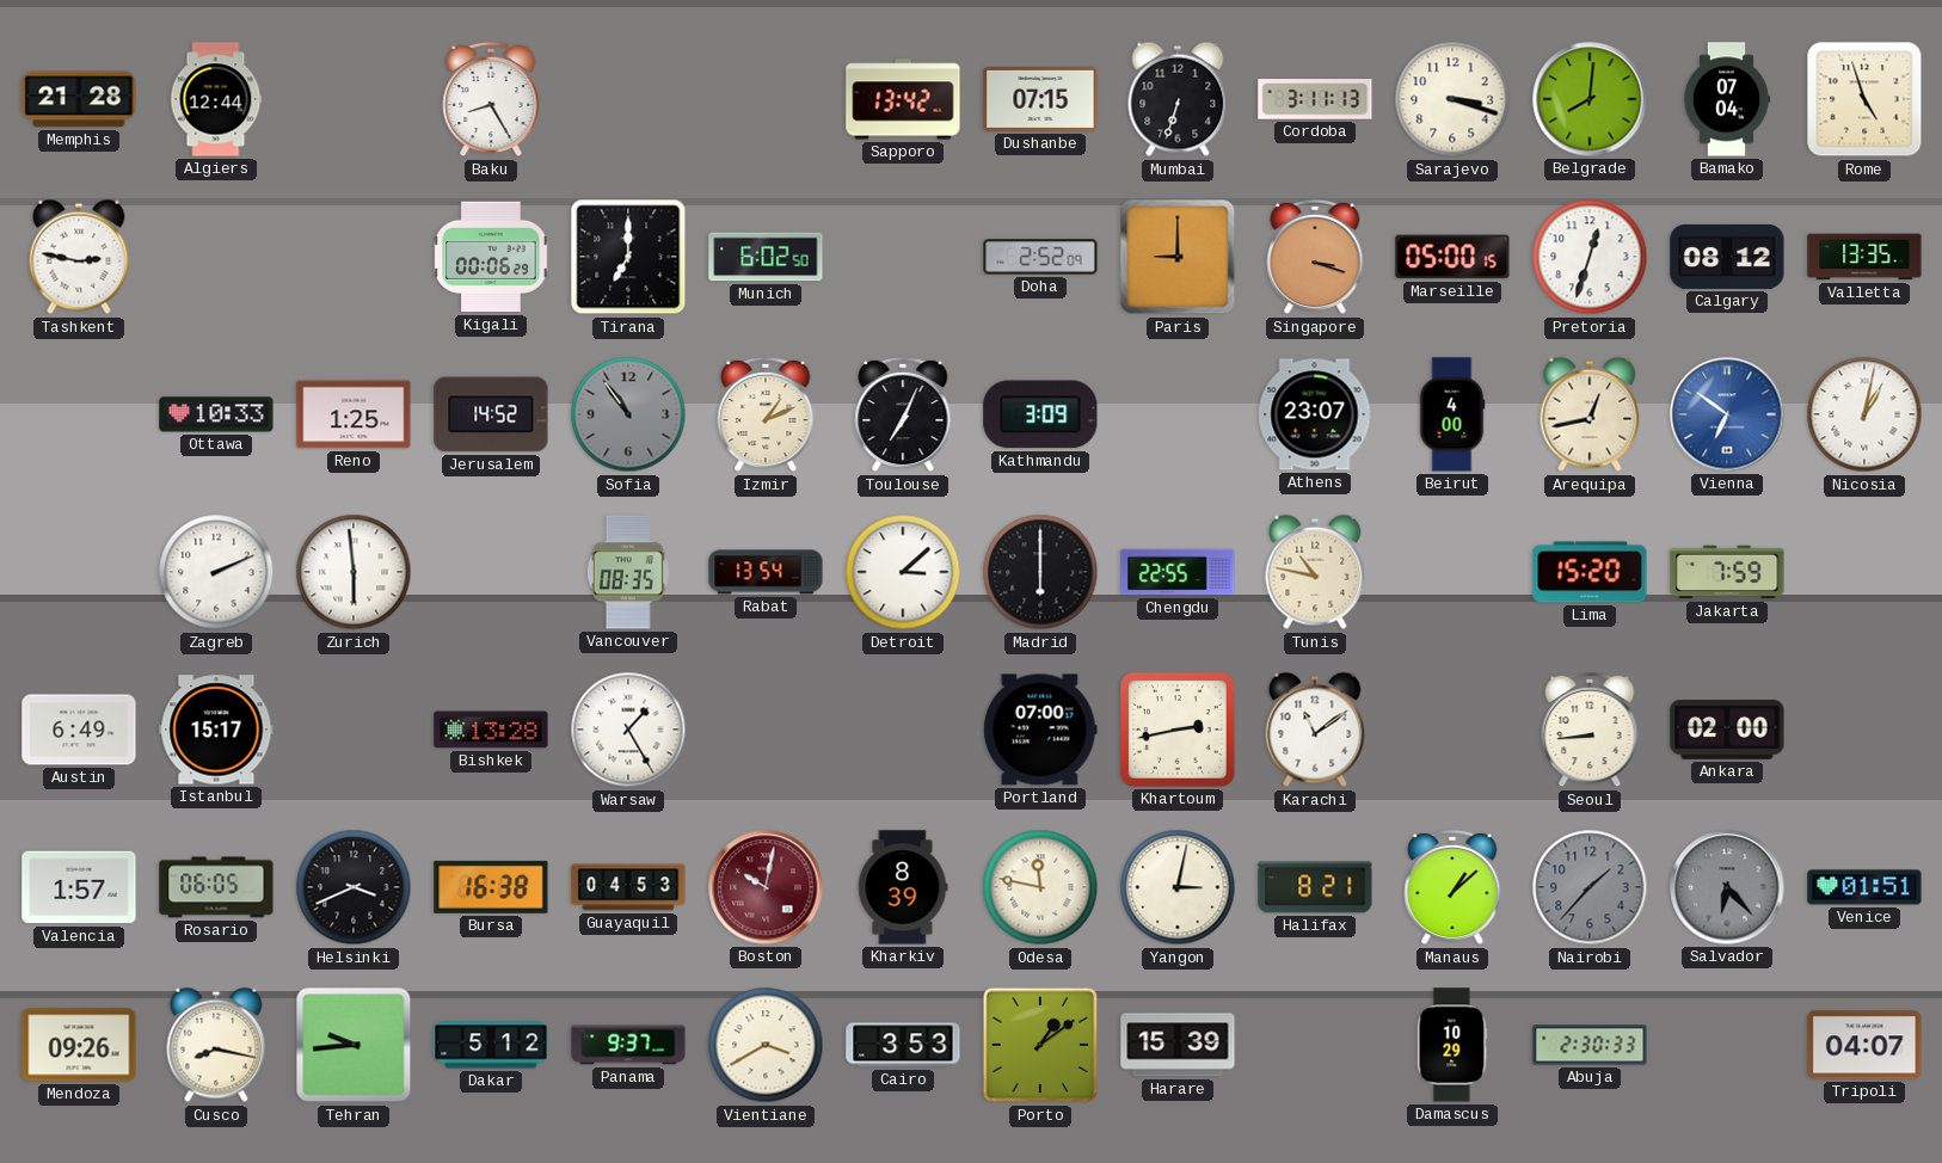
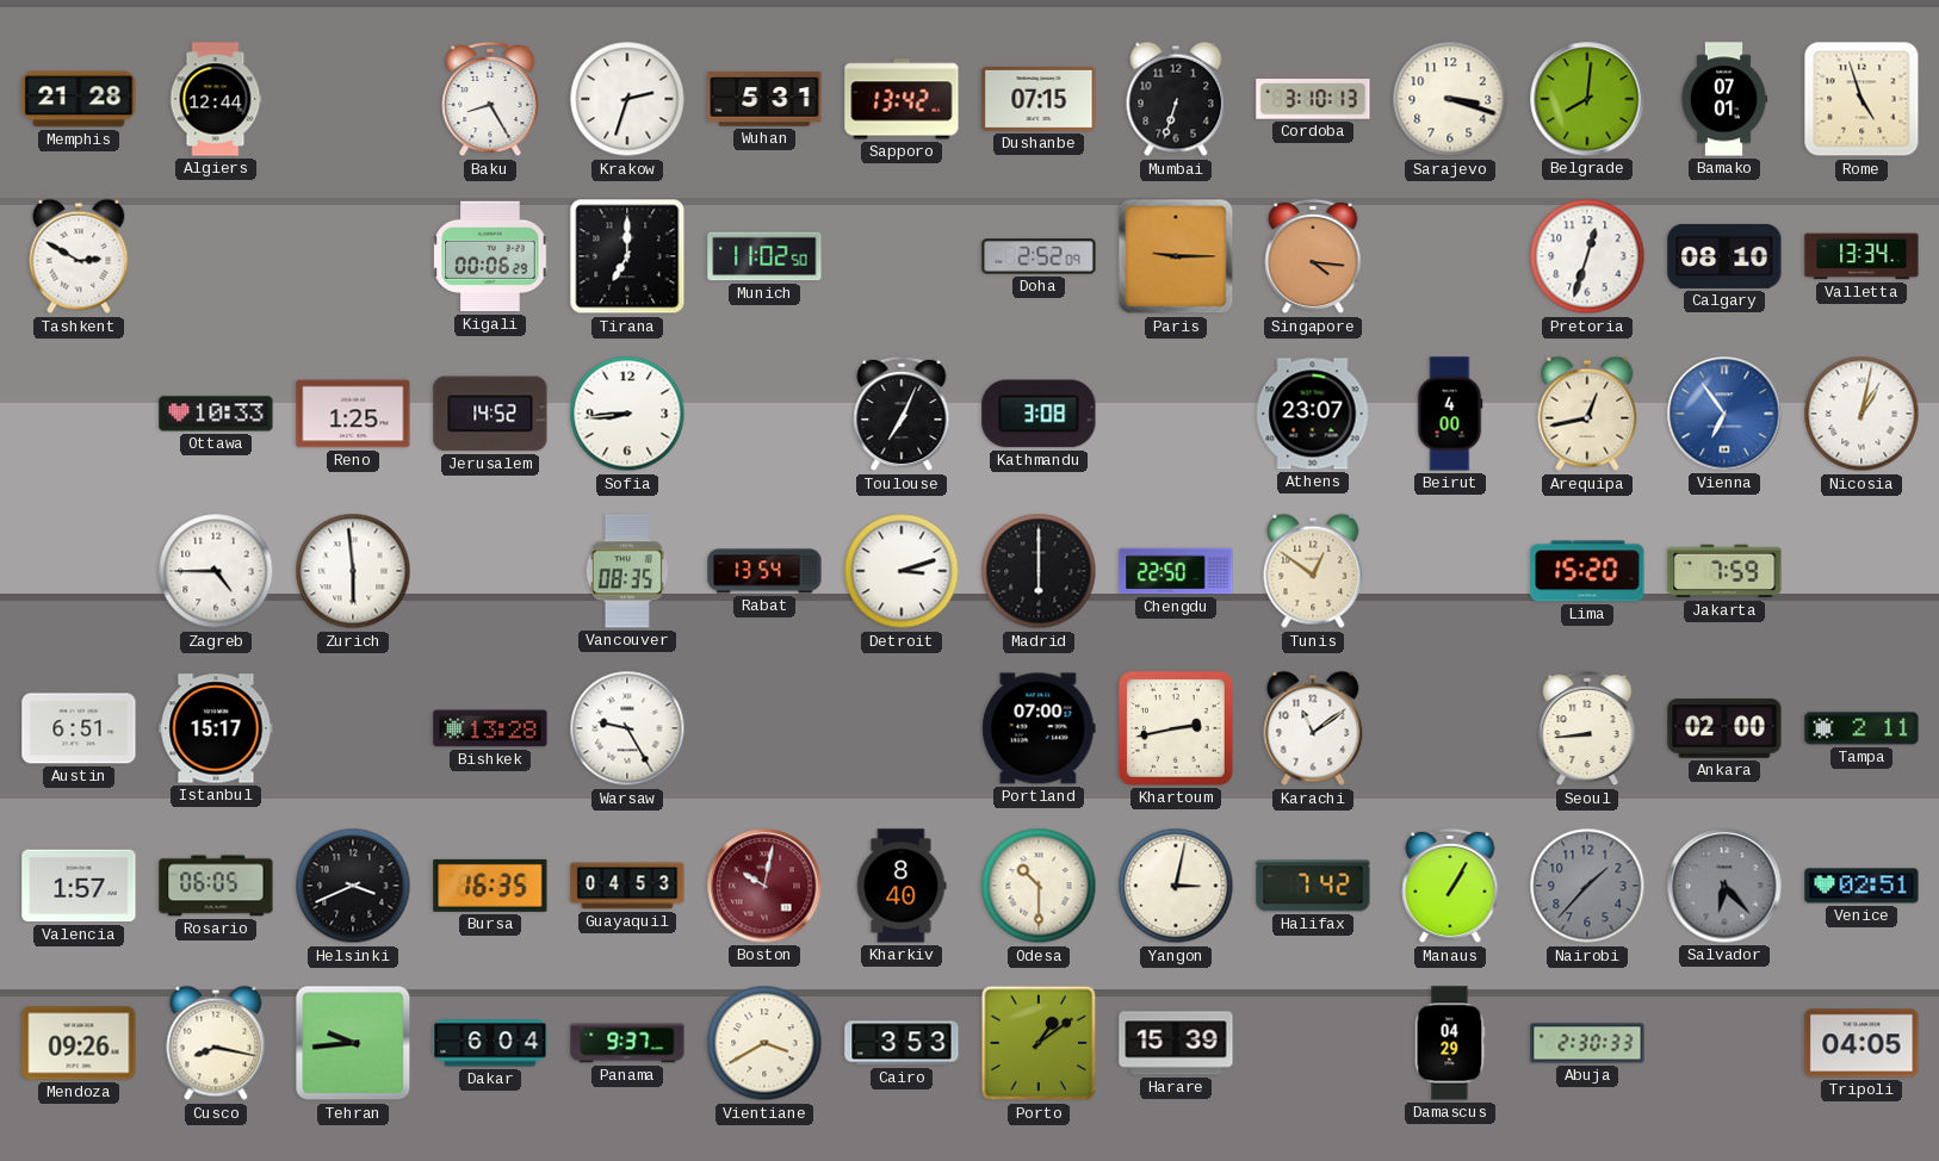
Krakow: none -> 2:33
Wuhan: none -> 5:31
Cordoba: 3:11 -> 3:10
Bamako: 07:04 -> 07:01
Tashkent: 2:47 -> 2:50
Munich: 6:02 -> 11:02
Paris: 9:00 -> 9:15
Singapore: 3:18 -> 4:16
Marseille: 05:00 -> none
Calgary: 08:12 -> 08:10
Valletta: 13:35 -> 13:34
Sofia: 10:54 -> 8:44
Sofia dial: grey -> white
Izmir: 1:11 -> none
Kathmandu: 3:09 -> 3:08
Vienna: 6:51 -> 6:54
Zagreb: 2:11 -> 4:45
Detroit: 3:08 -> 3:12
Chengdu: 22:55 -> 22:50
Tunis: 10:47 -> 12:51
Austin: 6:49 -> 6:51
Warsaw: 1:25 -> 9:25
Tampa: none -> 2:11
Bursa: 16:38 -> 16:35
Kharkiv: 8:39 -> 8:40
Odesa: 11:47 -> 10:30
Halifax: 8:21 -> 7:42
Manaus: 1:08 -> 1:05
Venice: 01:51 -> 02:51
Dakar: 5:12 -> 6:04
Damascus: 10:29 -> 04:29
Tripoli: 04:07 -> 04:05
